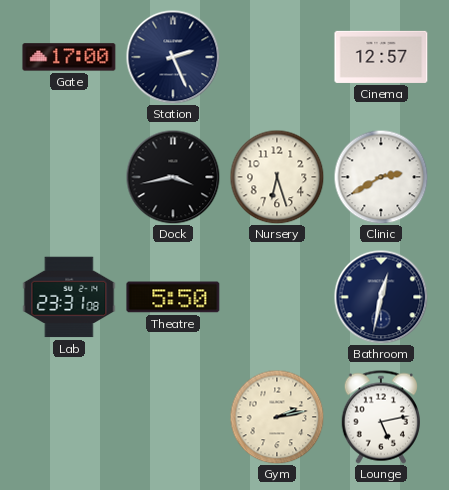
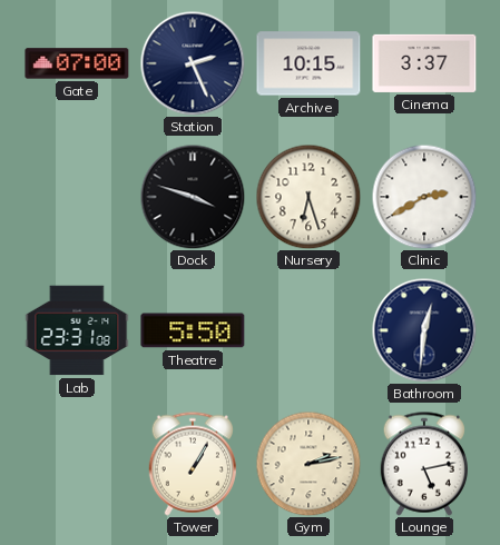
Gate: 17:00 -> 07:00
Archive: none -> 10:15
Cinema: 12:57 -> 3:37
Dock: 3:43 -> 3:48
Bathroom: 12:32 -> 12:31
Tower: none -> 1:05
